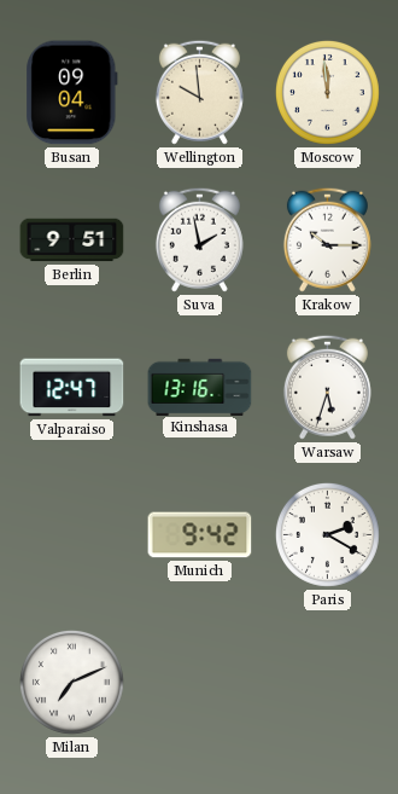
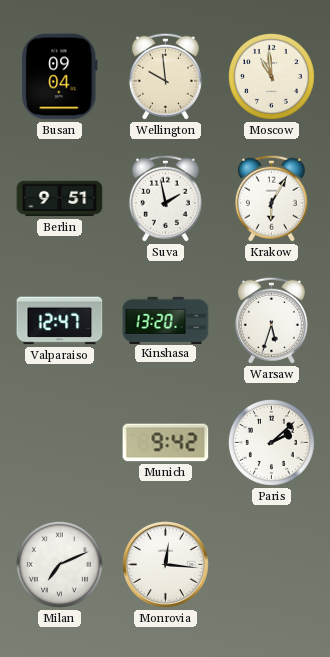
Moscow: 11:59 -> 10:59
Krakow: 10:15 -> 6:05
Kinshasa: 13:16 -> 13:20
Paris: 2:20 -> 2:08
Monrovia: none -> 12:16
